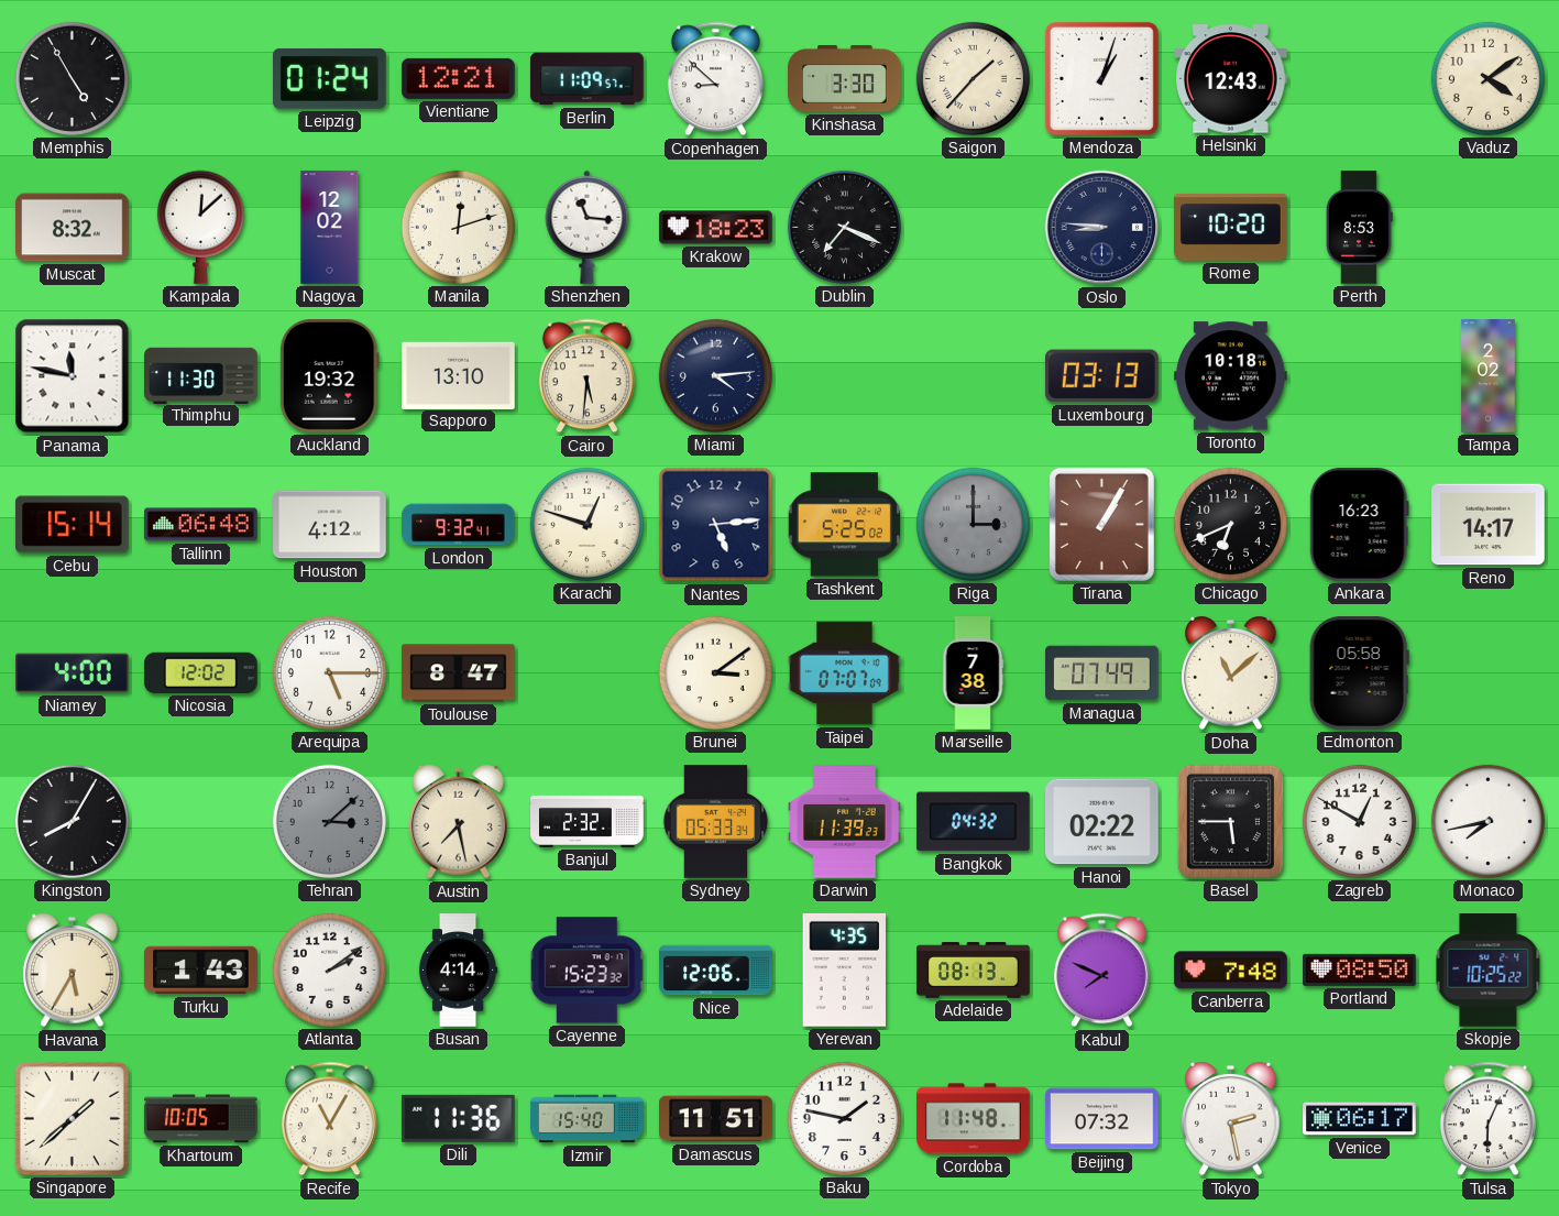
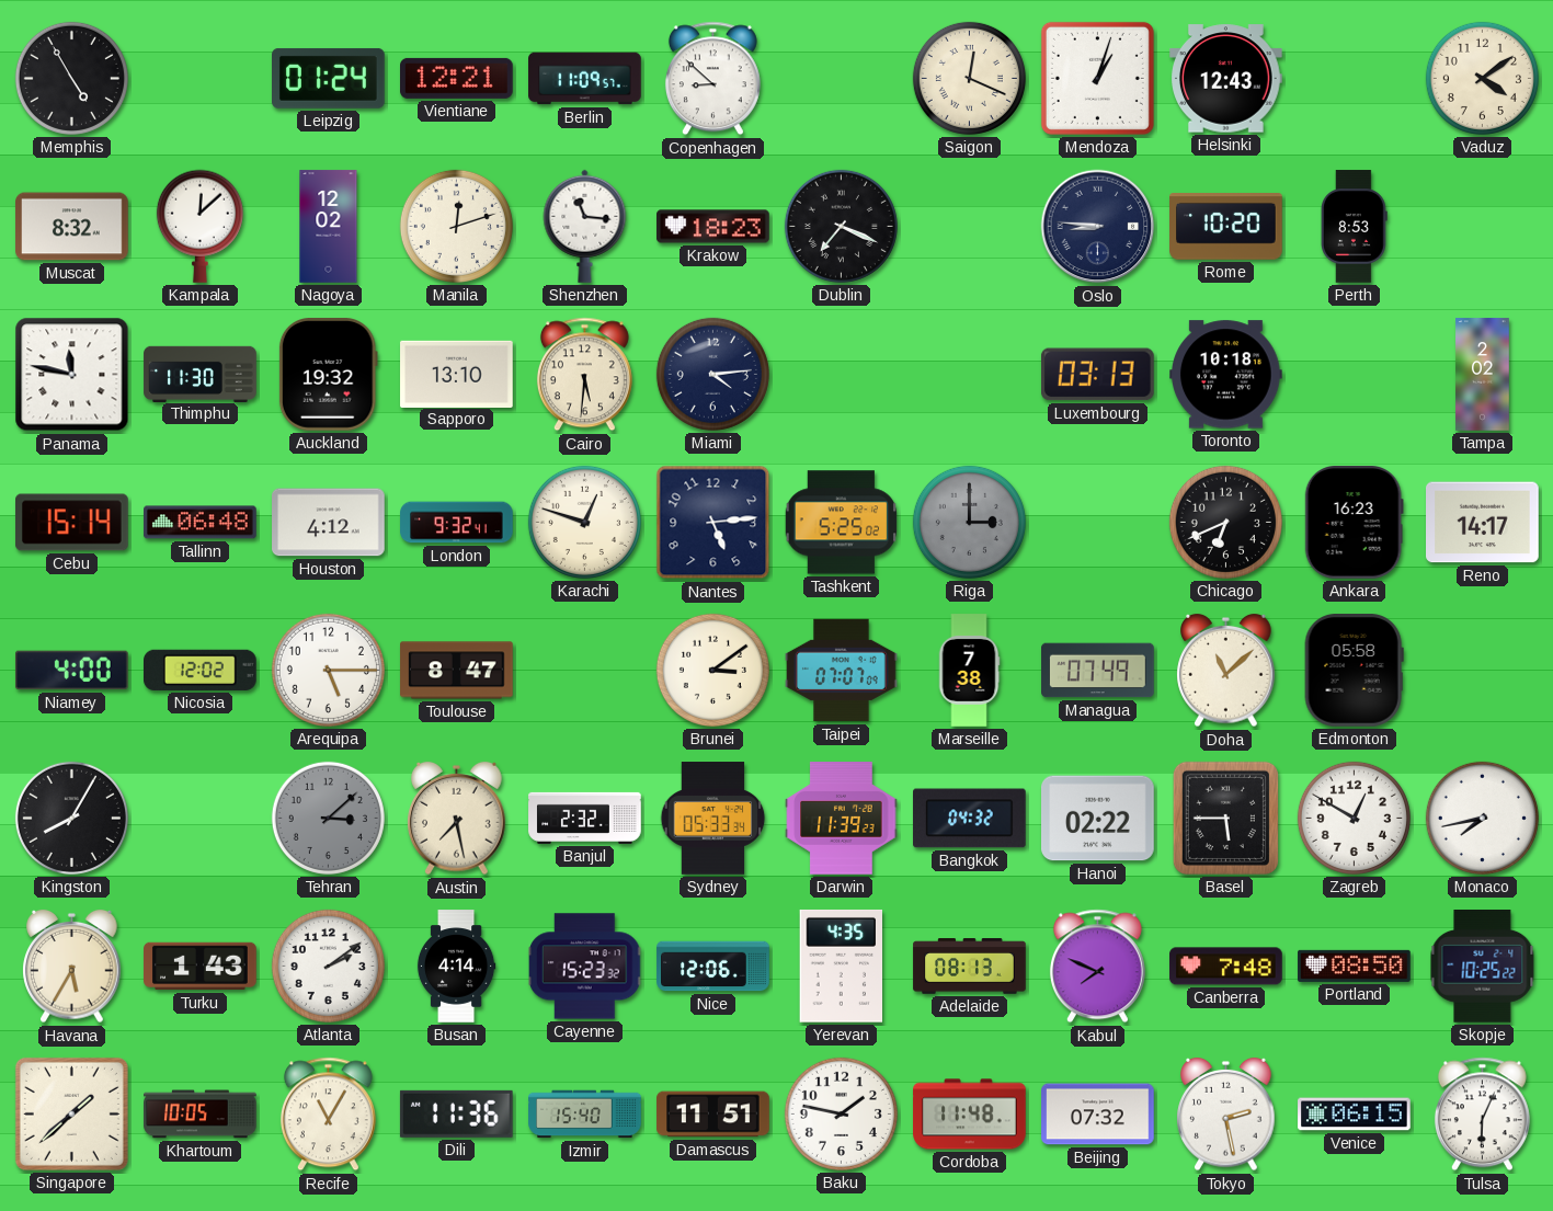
Kinshasa: 3:30 -> none
Saigon: 1:37 -> 12:19
Tirana: 1:05 -> none
Venice: 06:17 -> 06:15
